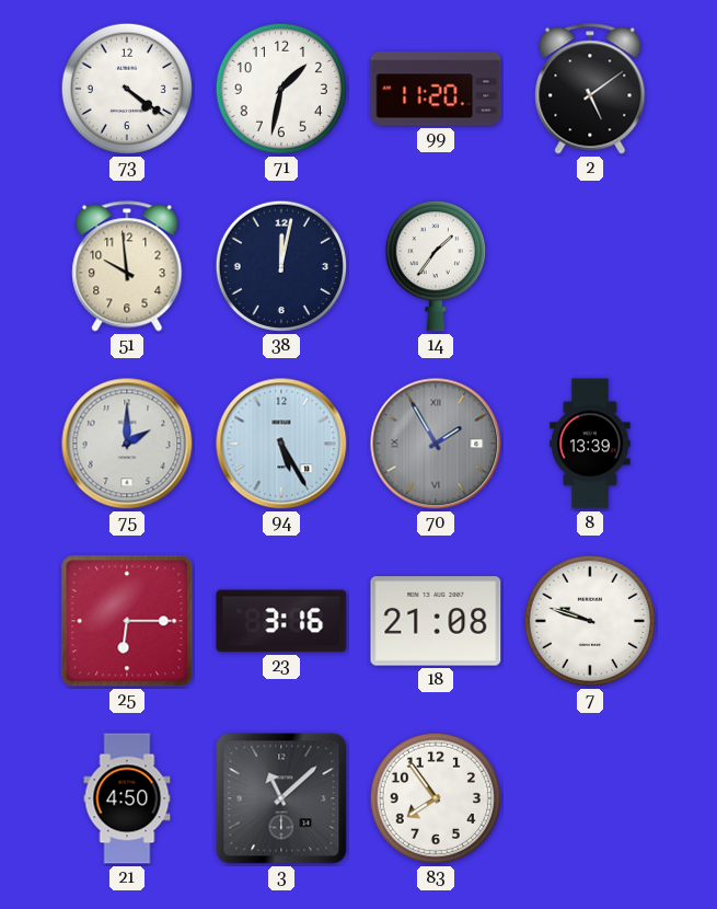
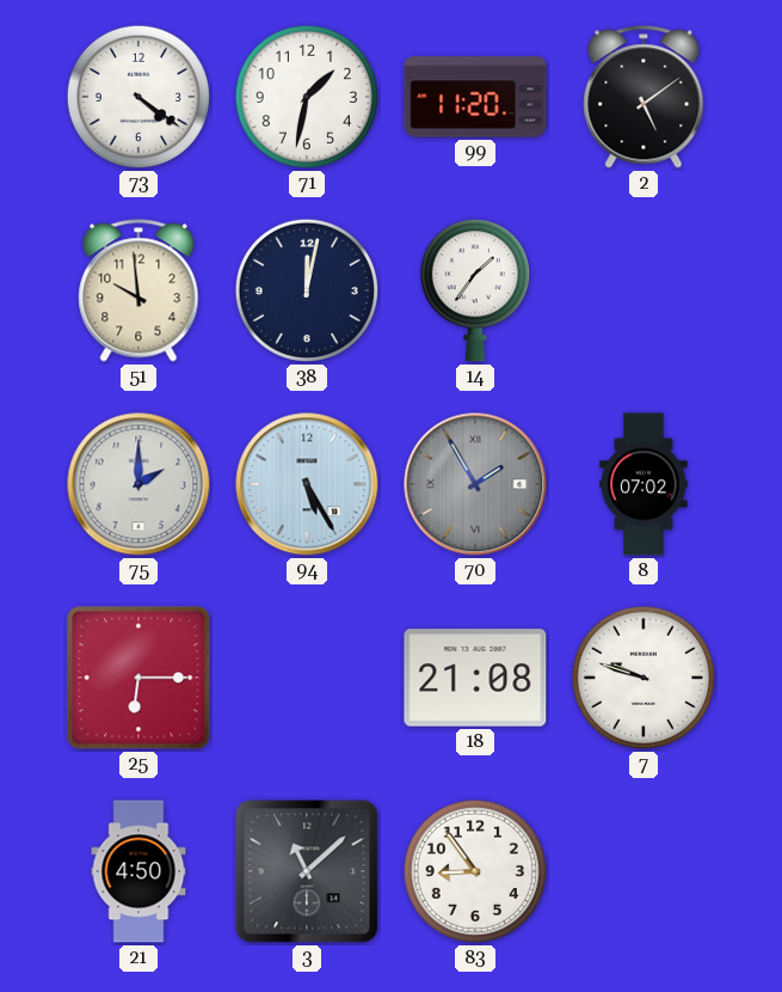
8: 13:39 -> 07:02
23: 3:16 -> none
83: 7:54 -> 8:54
